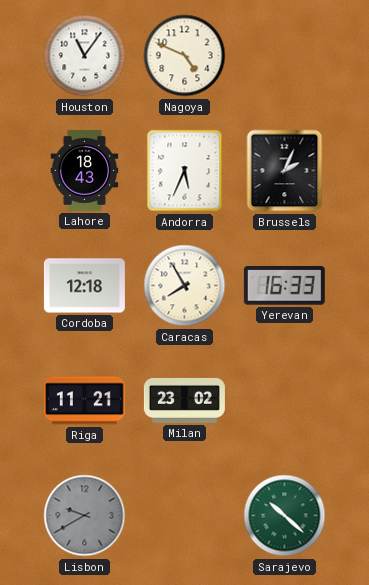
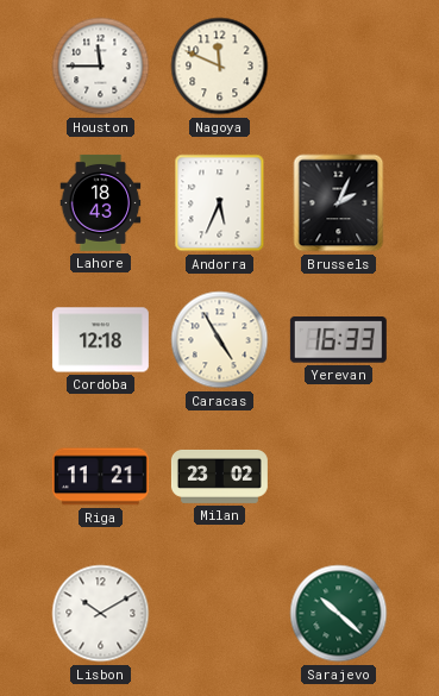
Houston: 11:06 -> 11:45
Nagoya: 4:49 -> 11:49
Caracas: 7:55 -> 4:55
Lisbon: 9:40 -> 10:10
Lisbon dial: grey -> white
